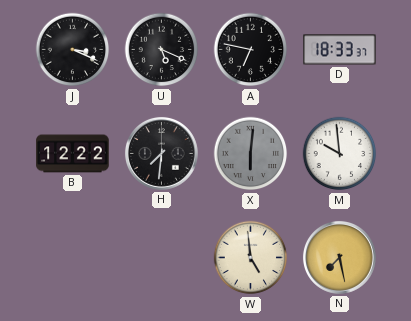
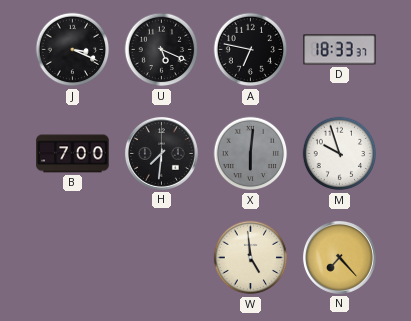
B: 12:22 -> 7:00
M: 9:59 -> 9:57
N: 7:28 -> 7:23
